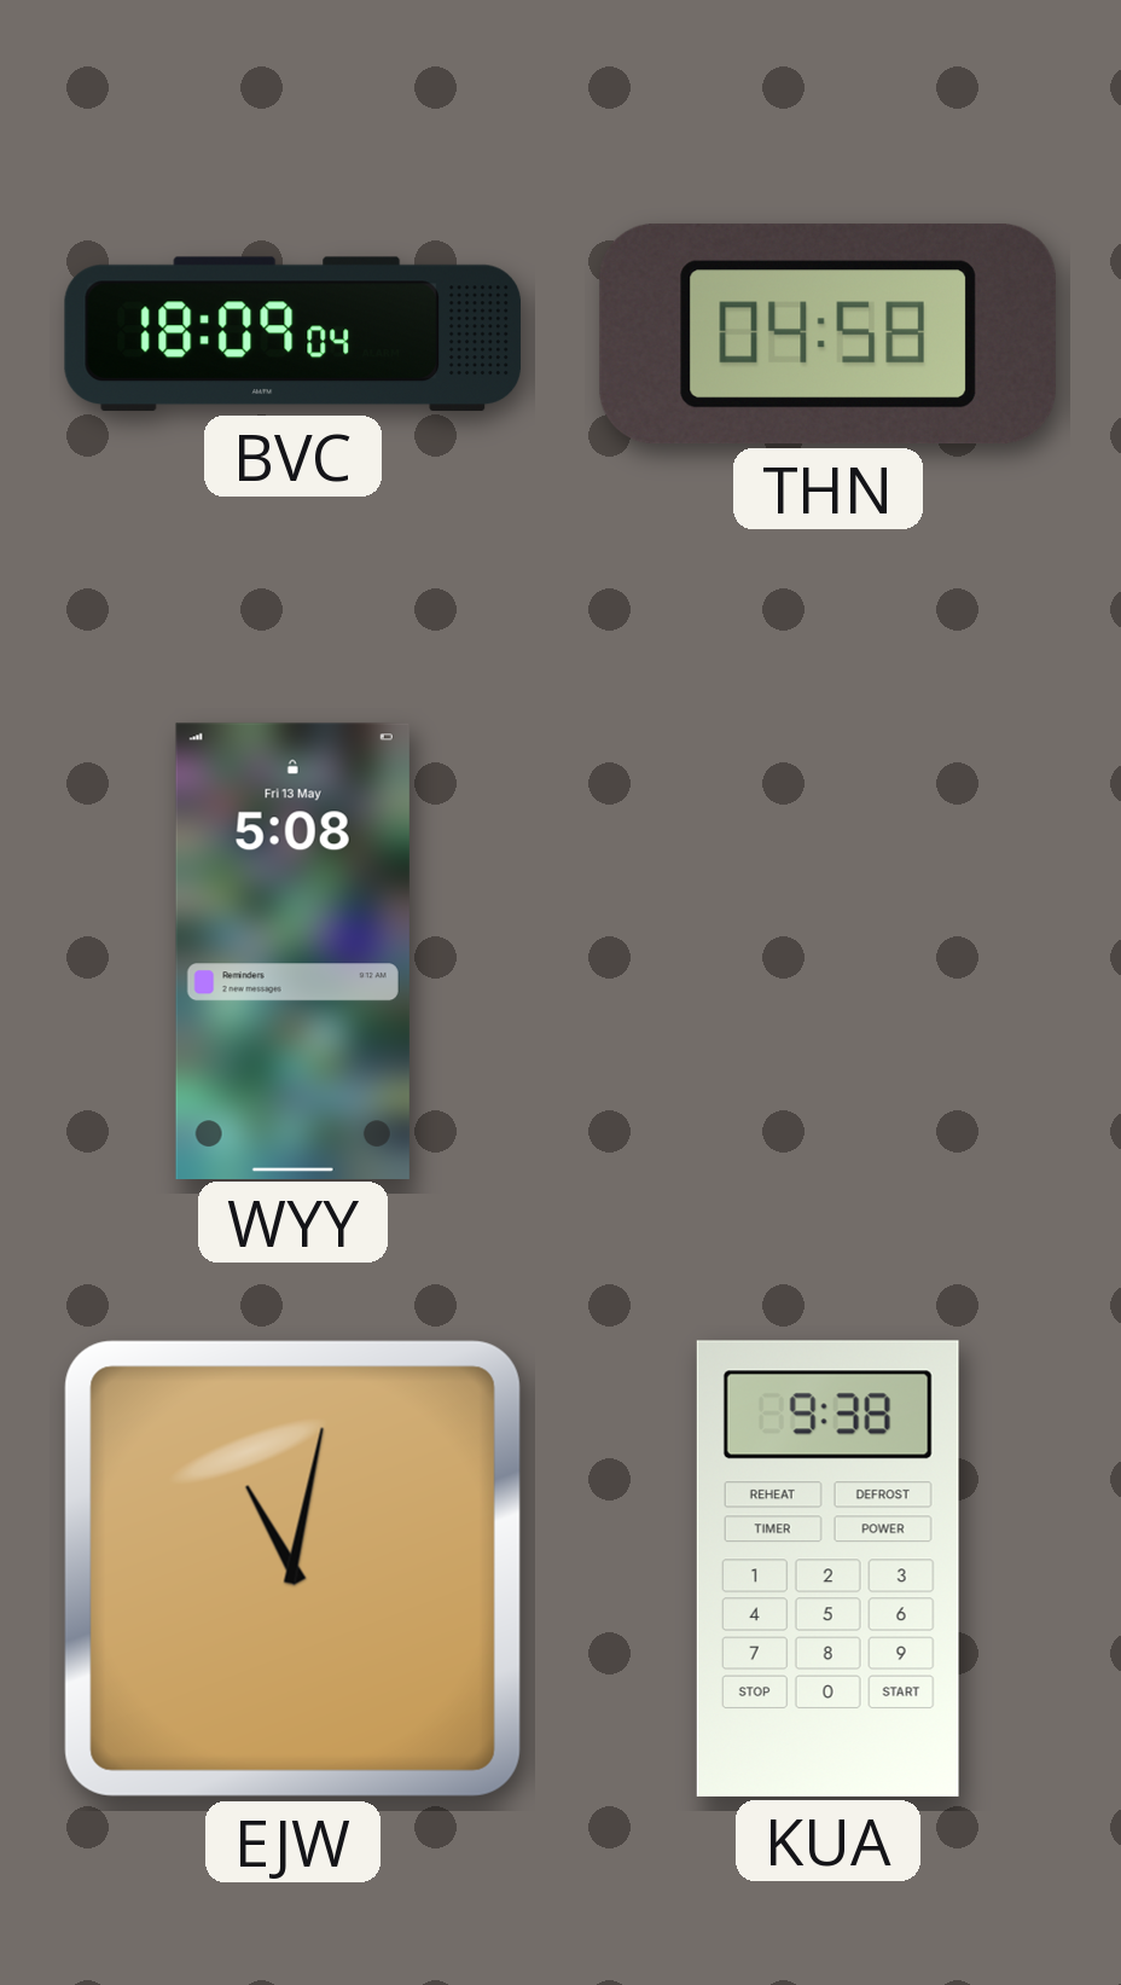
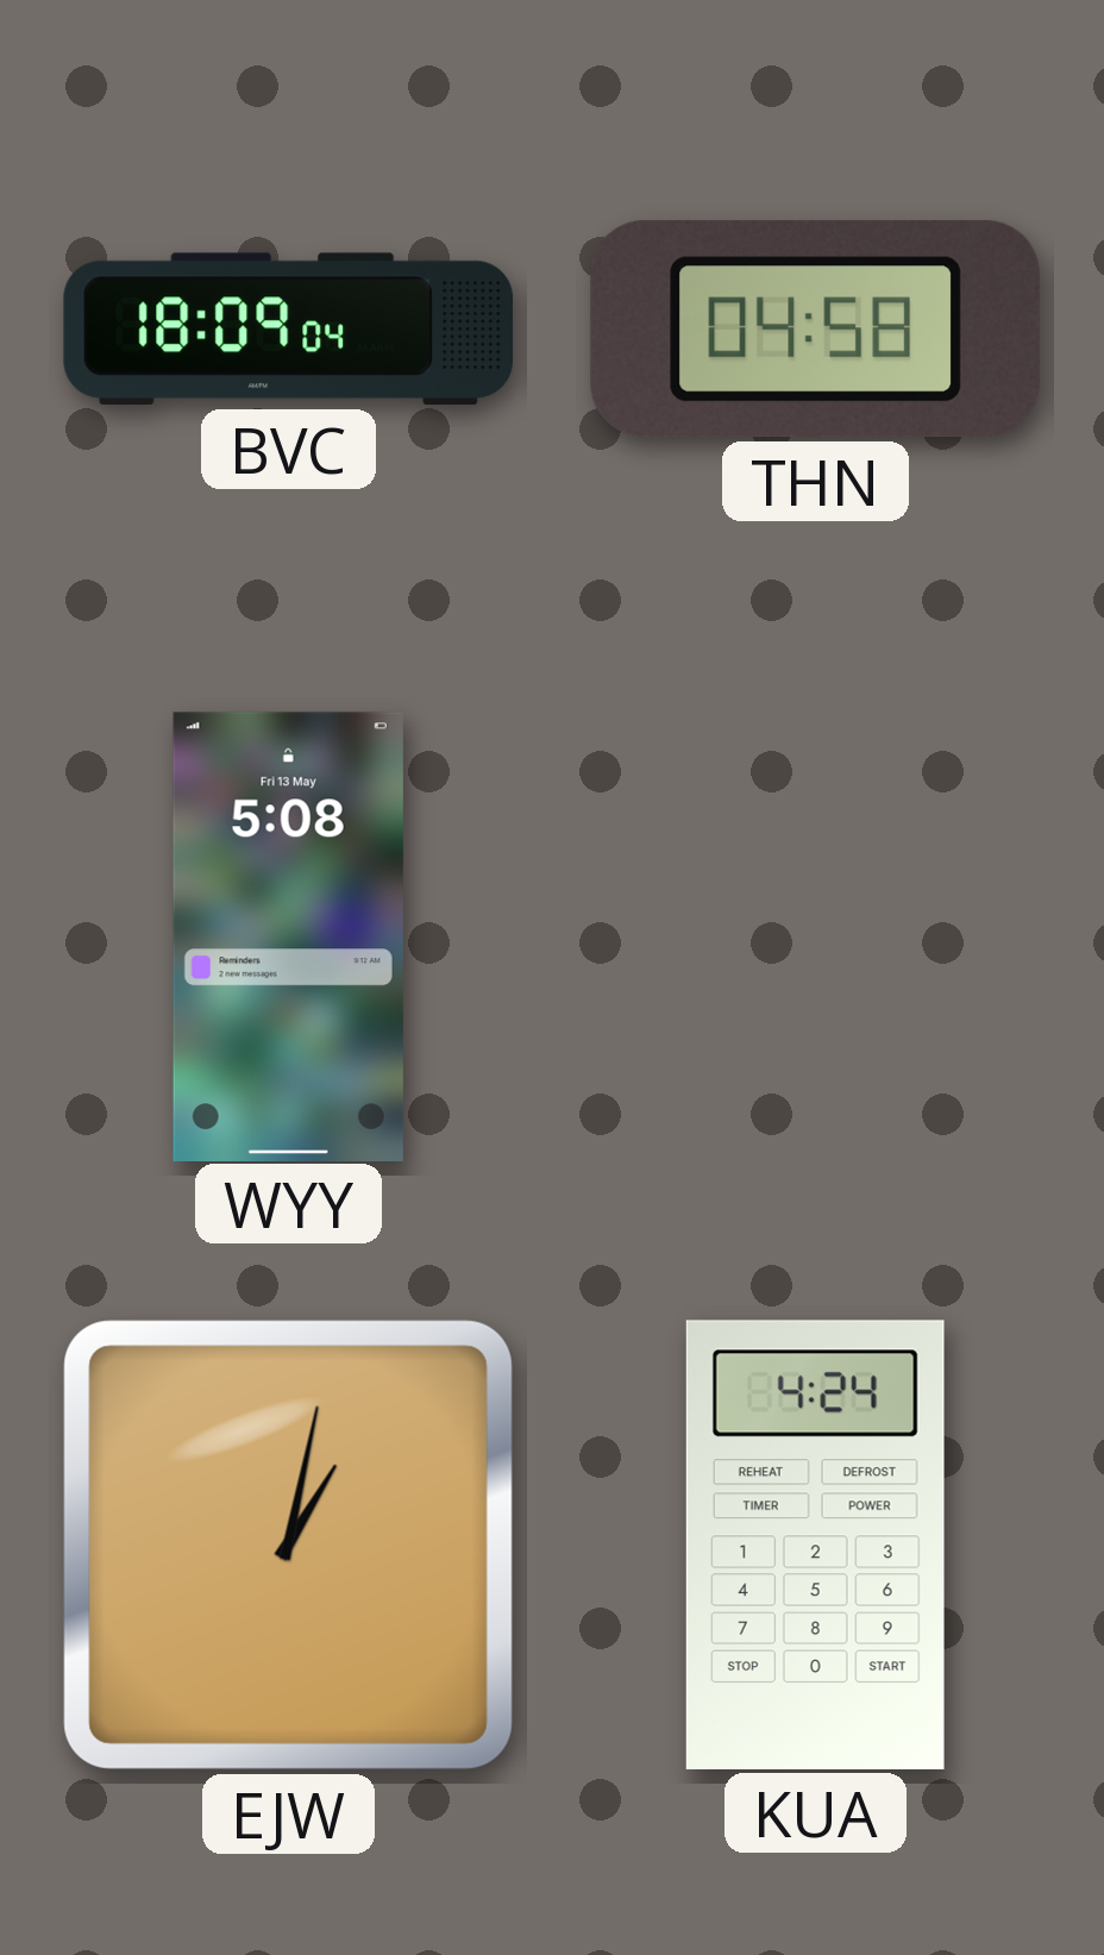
EJW: 11:02 -> 1:02
KUA: 9:38 -> 4:24
